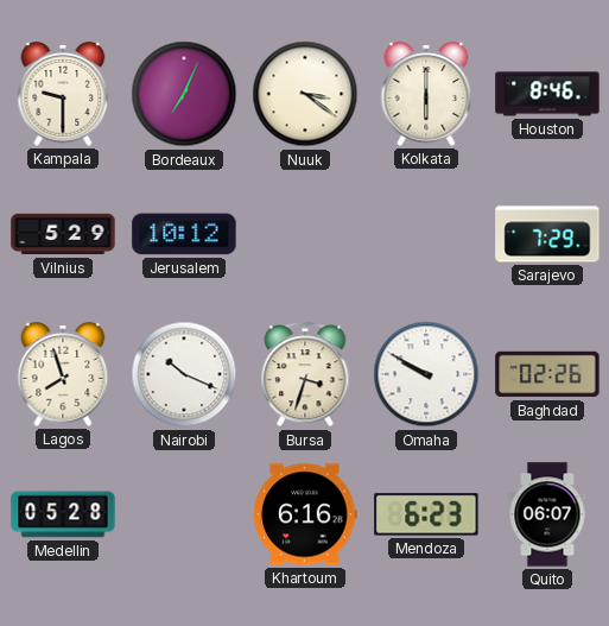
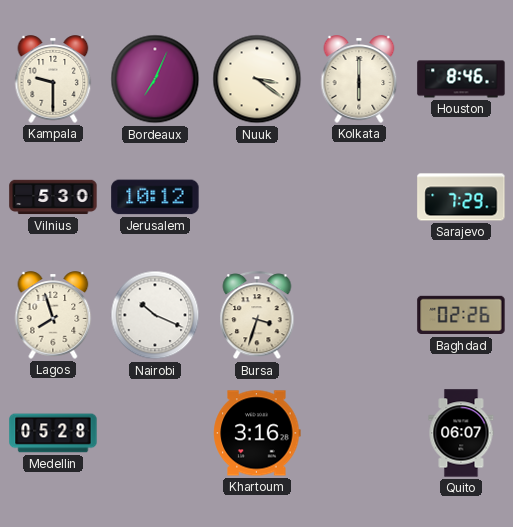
Vilnius: 5:29 -> 5:30
Omaha: 9:50 -> none
Khartoum: 6:16 -> 3:16
Mendoza: 6:23 -> none
